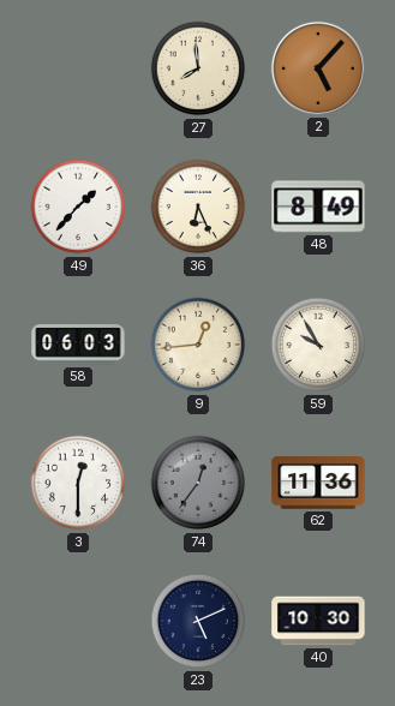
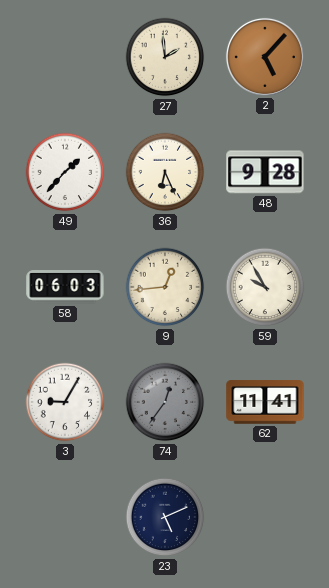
27: 7:59 -> 1:59
48: 8:49 -> 9:28
3: 12:30 -> 9:05
62: 11:36 -> 11:41
40: 10:30 -> none
